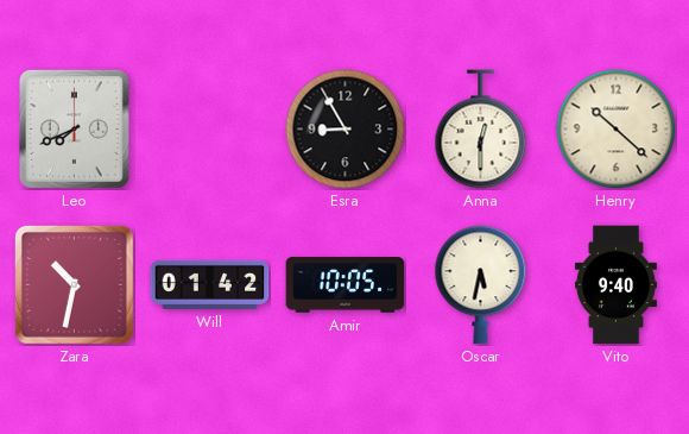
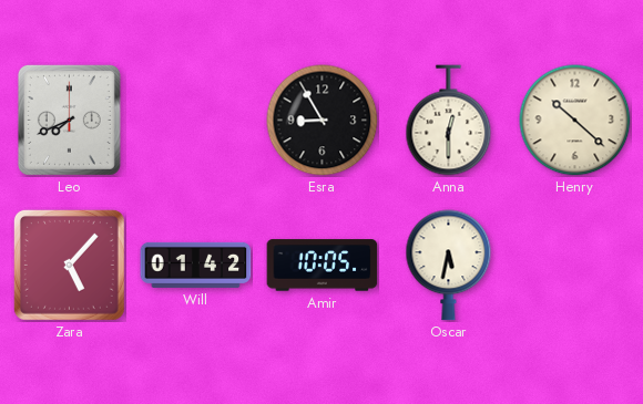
Zara: 10:32 -> 5:07
Vito: 9:40 -> none
